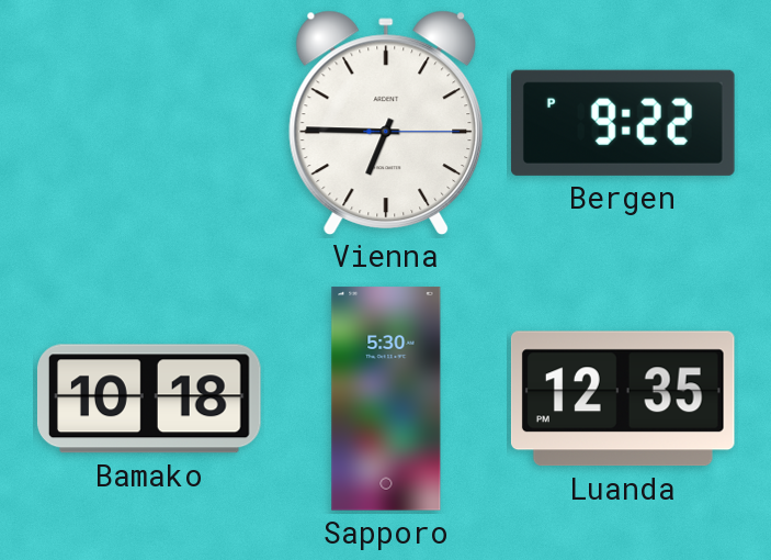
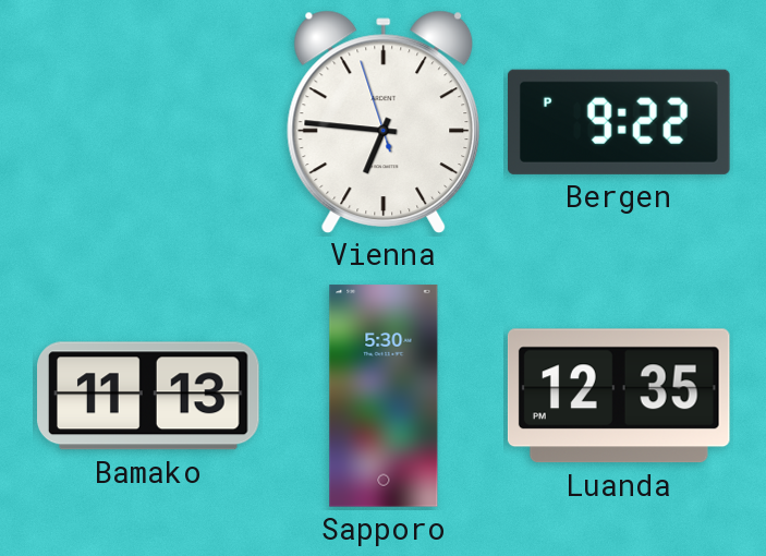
Vienna: 6:45:15 -> 6:45:57
Bamako: 10:18 -> 11:13
